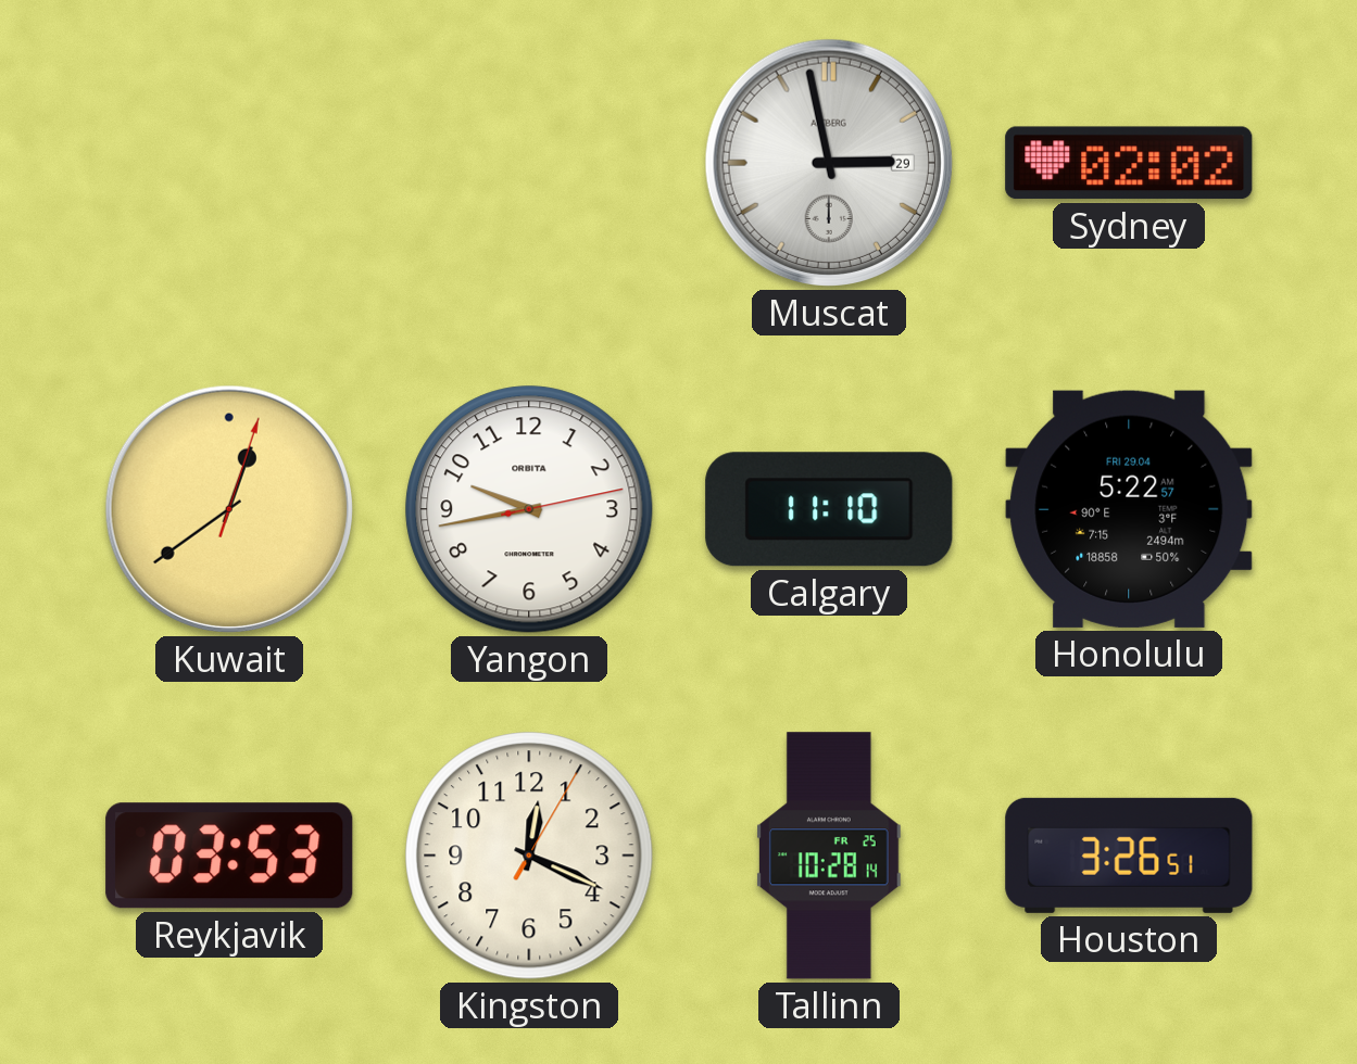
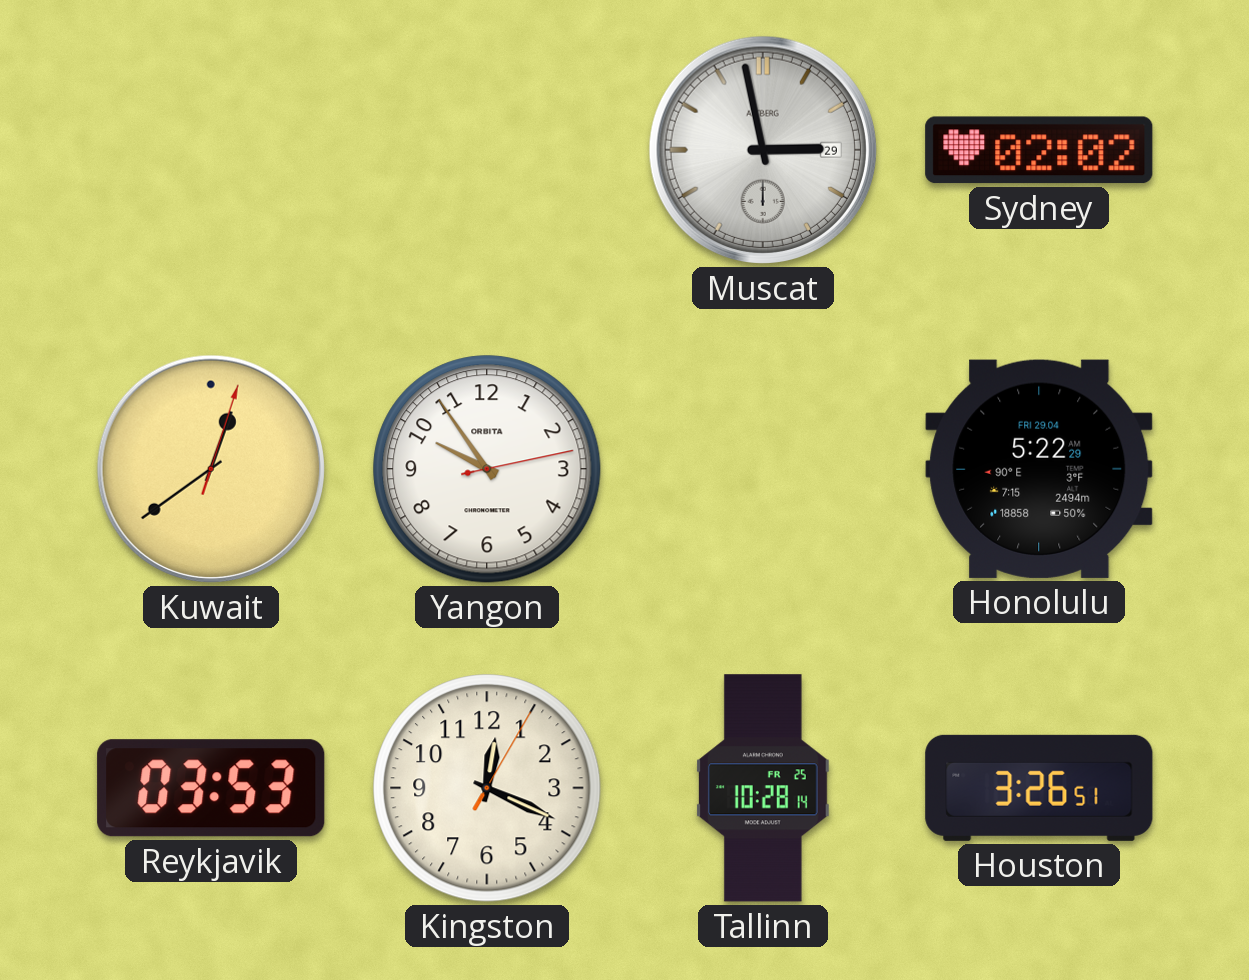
Yangon: 9:43 -> 9:54
Calgary: 11:10 -> none
Honolulu: 5:22:57 -> 5:22:29
